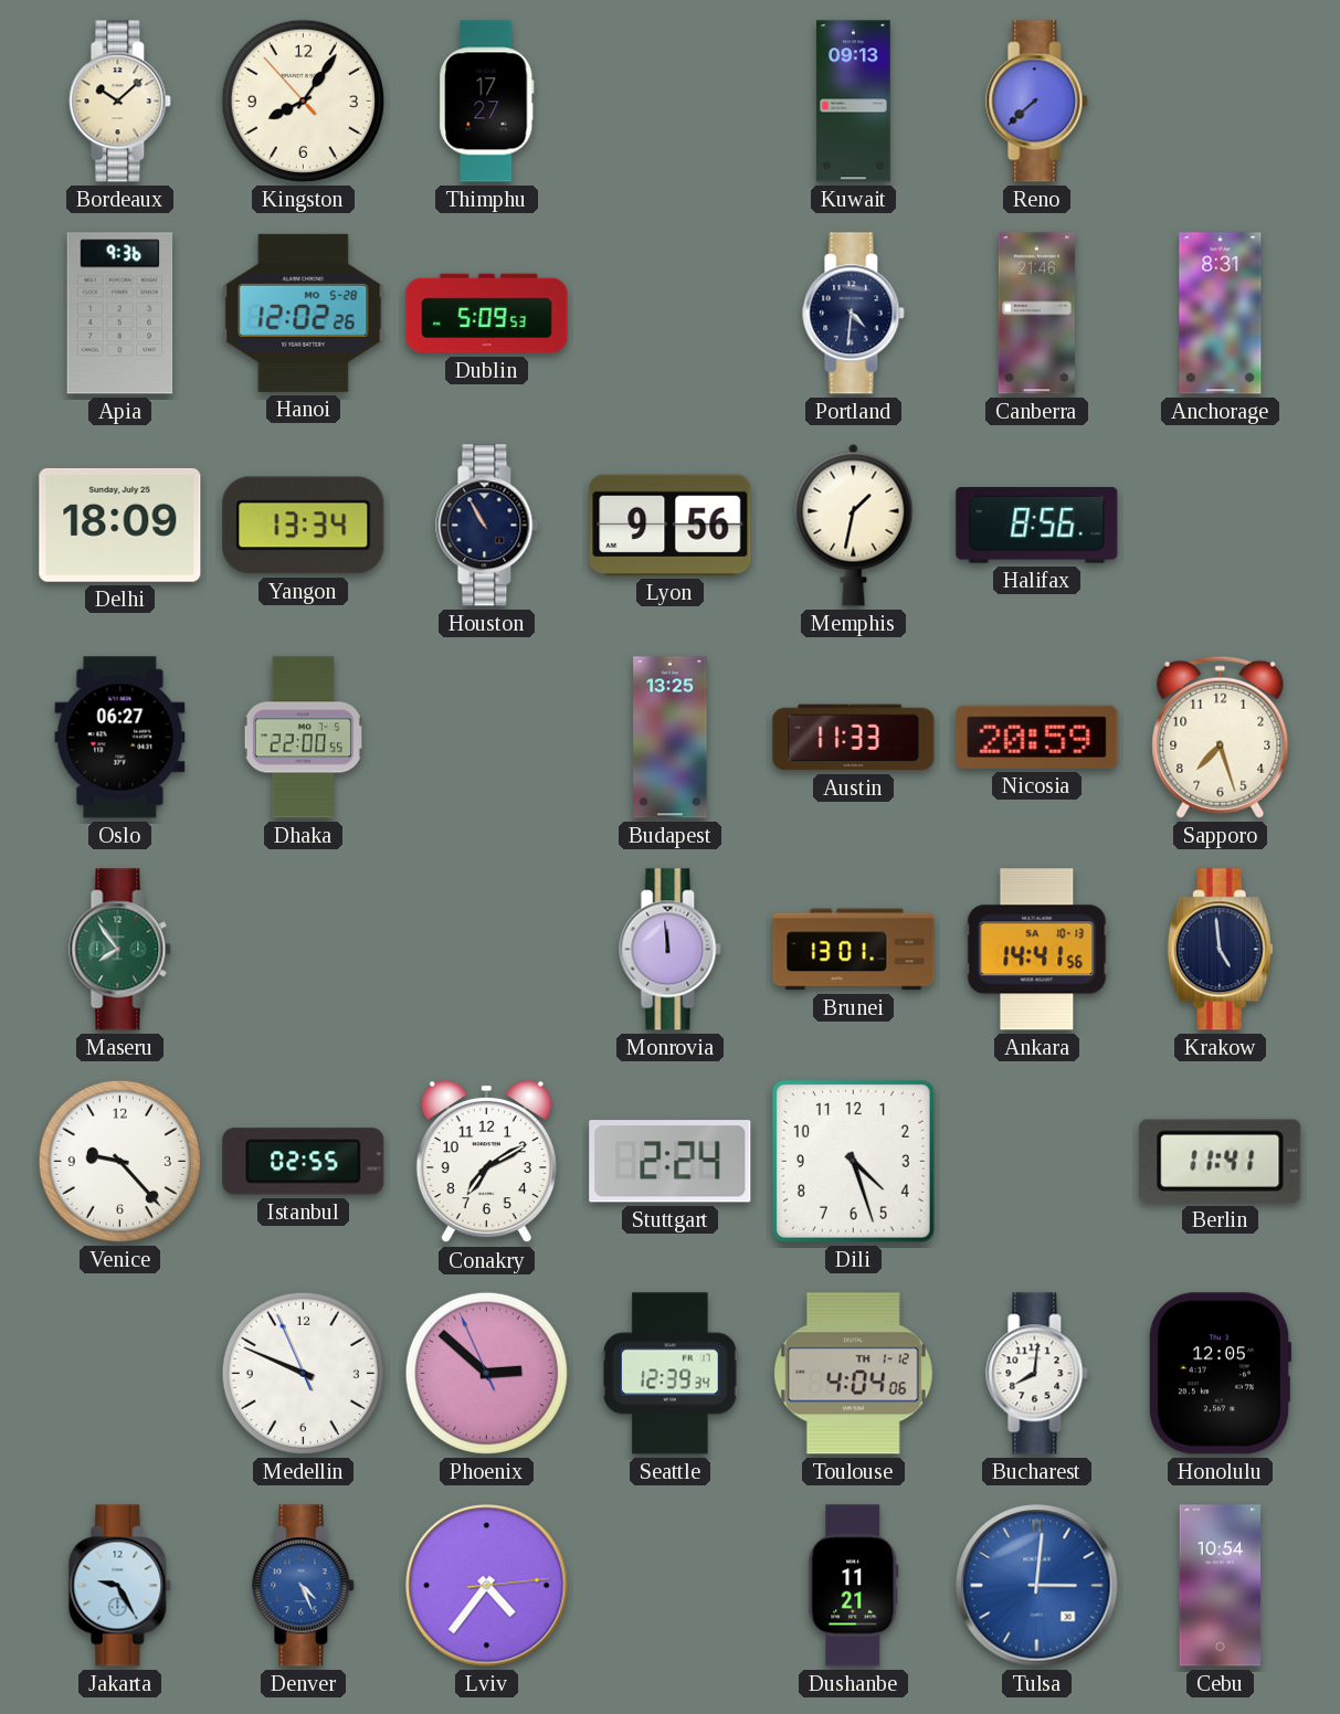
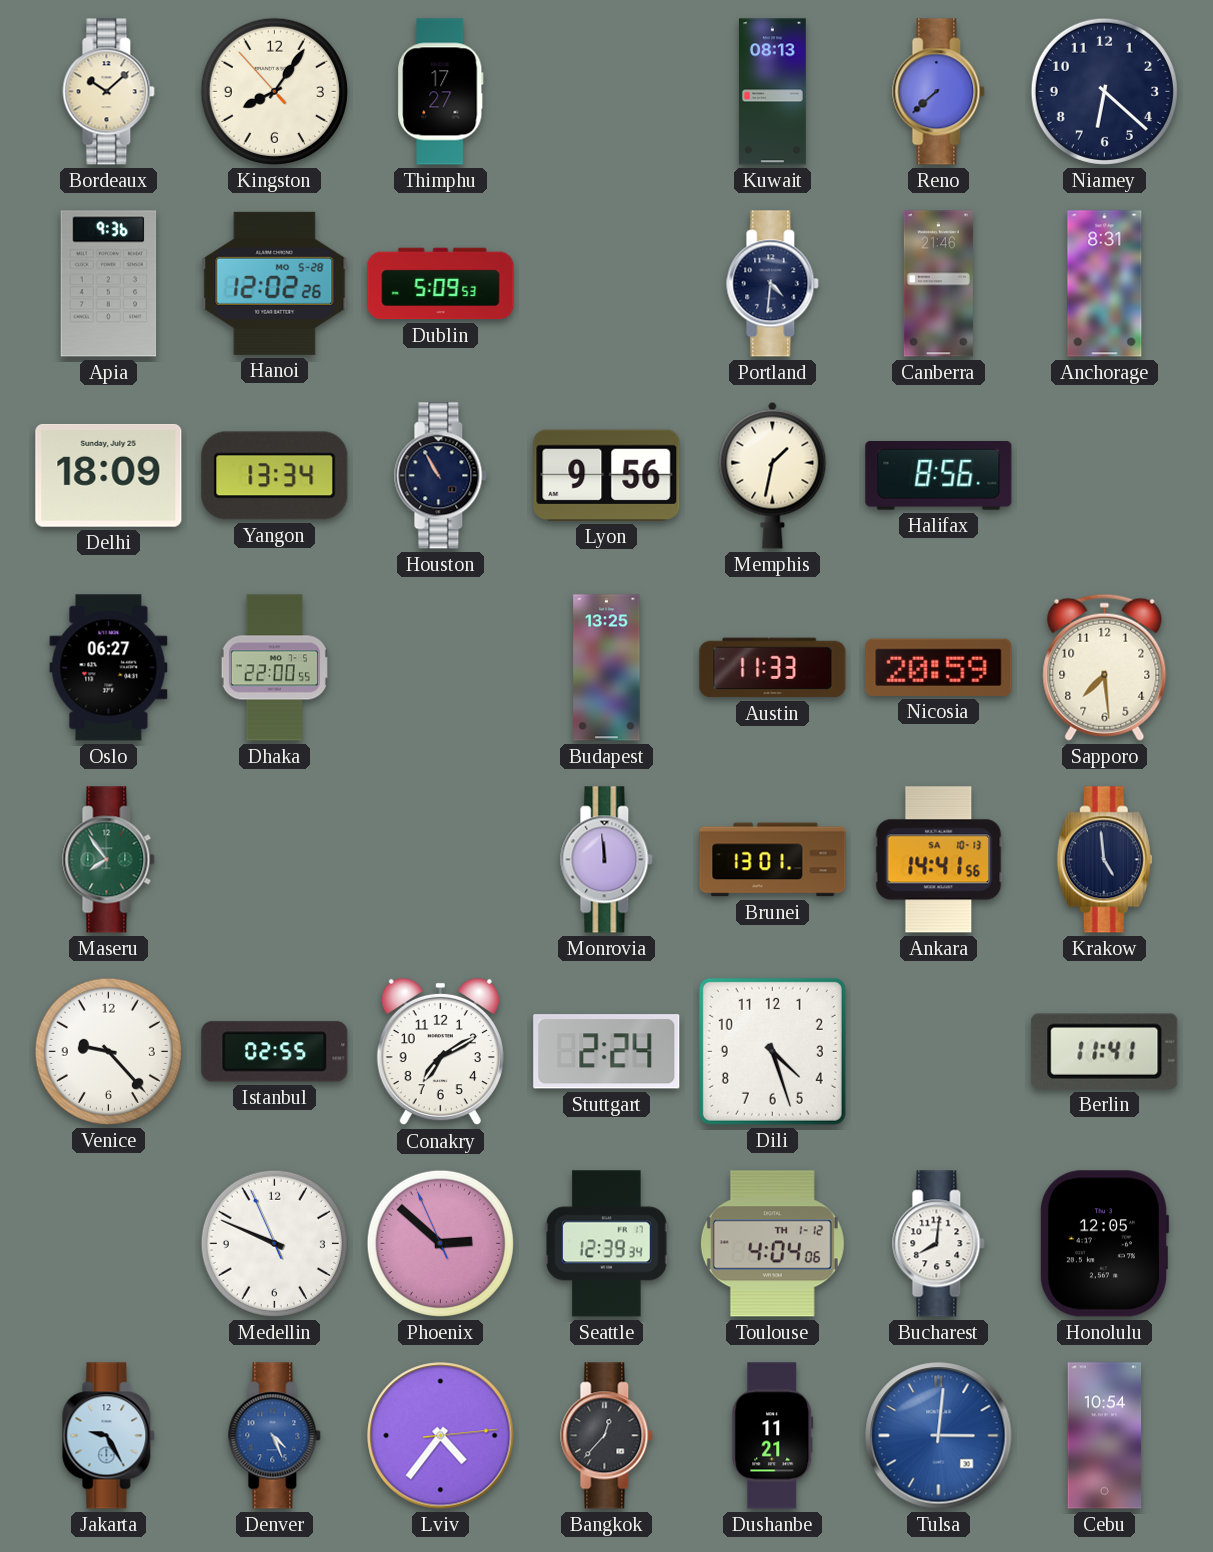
Kuwait: 09:13 -> 08:13
Niamey: none -> 6:22
Sapporo: 7:27 -> 7:29
Bangkok: none -> 12:37
